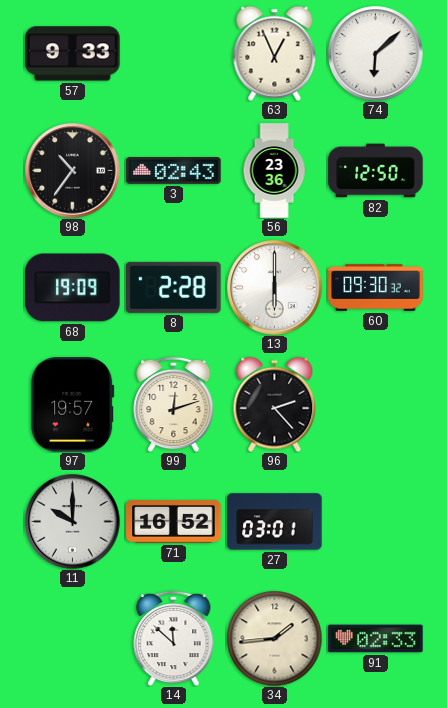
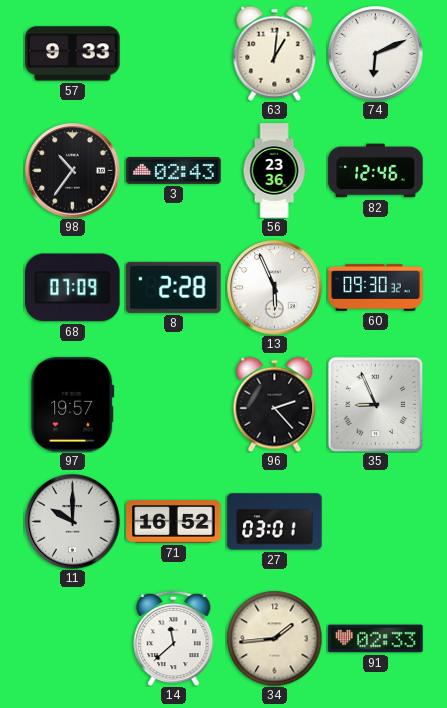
63: 12:56 -> 1:01
74: 6:08 -> 6:11
82: 12:50 -> 12:46
68: 19:09 -> 07:09
13: 6:00 -> 5:56
99: 12:12 -> none
35: none -> 8:56
14: 11:52 -> 11:38
